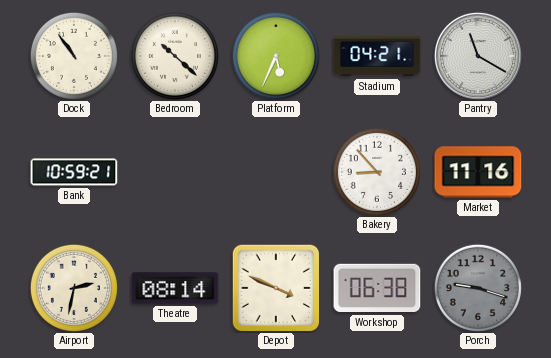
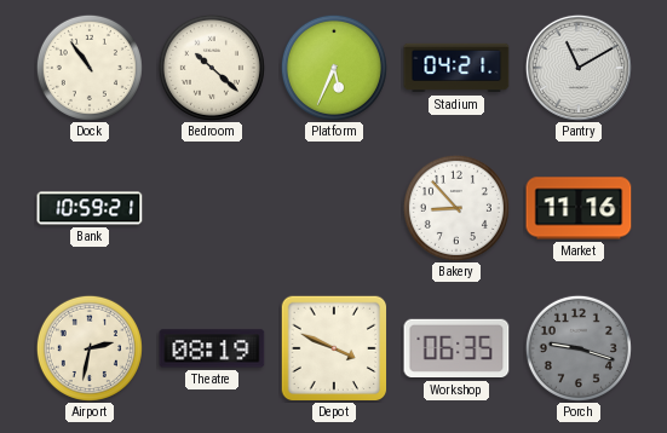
Pantry: 11:20 -> 11:10
Theatre: 08:14 -> 08:19
Workshop: 06:38 -> 06:35
